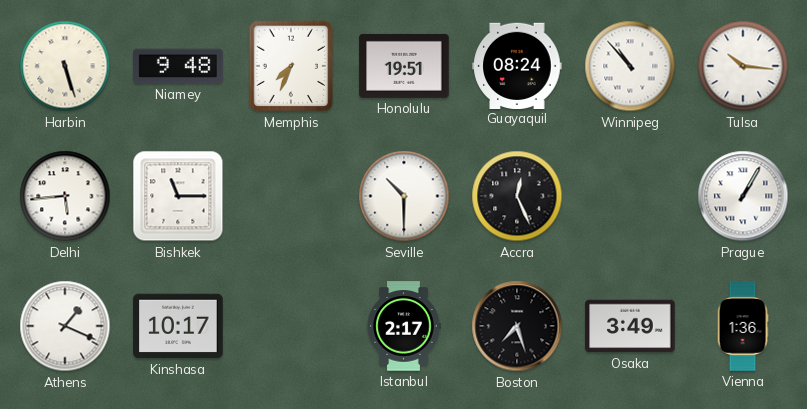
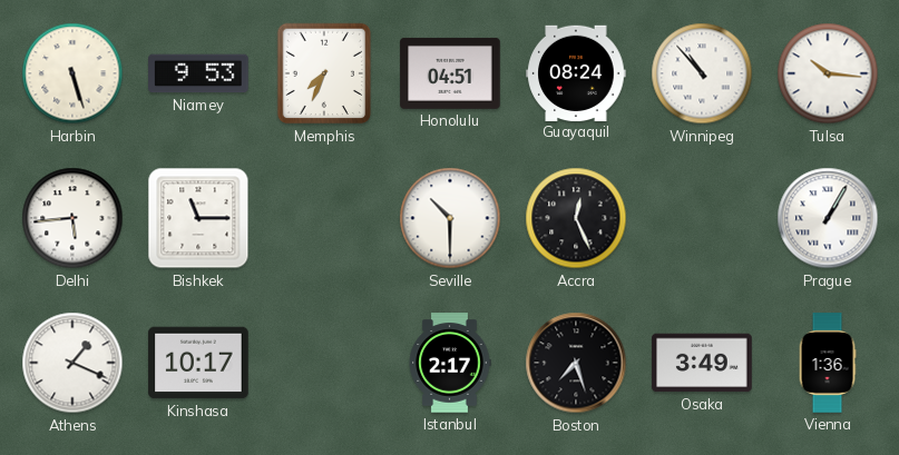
Niamey: 9:48 -> 9:53
Honolulu: 19:51 -> 04:51
